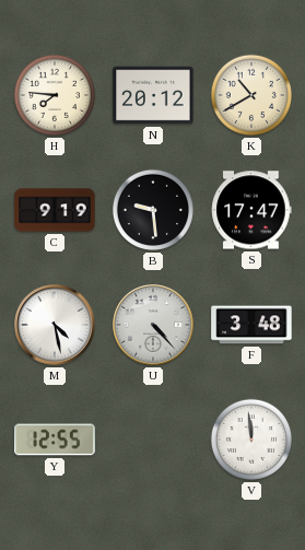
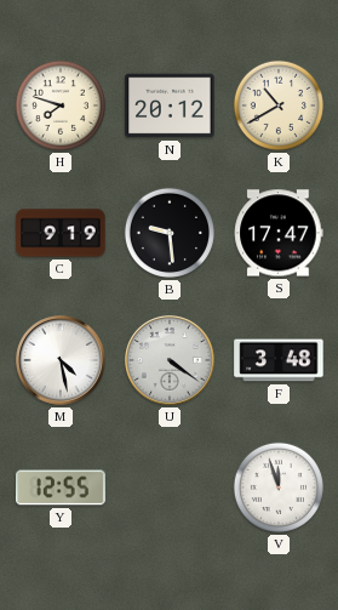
H: 7:46 -> 7:48
U: 4:23 -> 4:21
V: 11:59 -> 11:57
